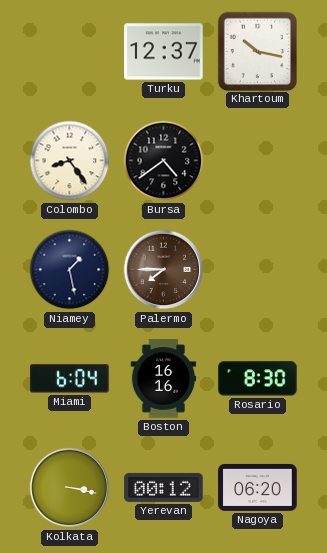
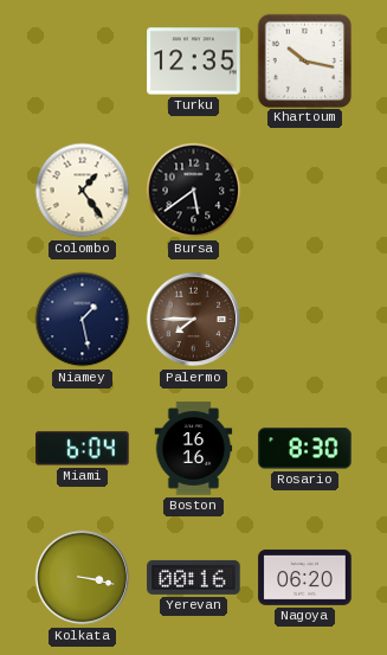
Turku: 12:37 -> 12:35
Colombo: 8:24 -> 1:24
Bursa: 4:39 -> 5:39
Yerevan: 00:12 -> 00:16
